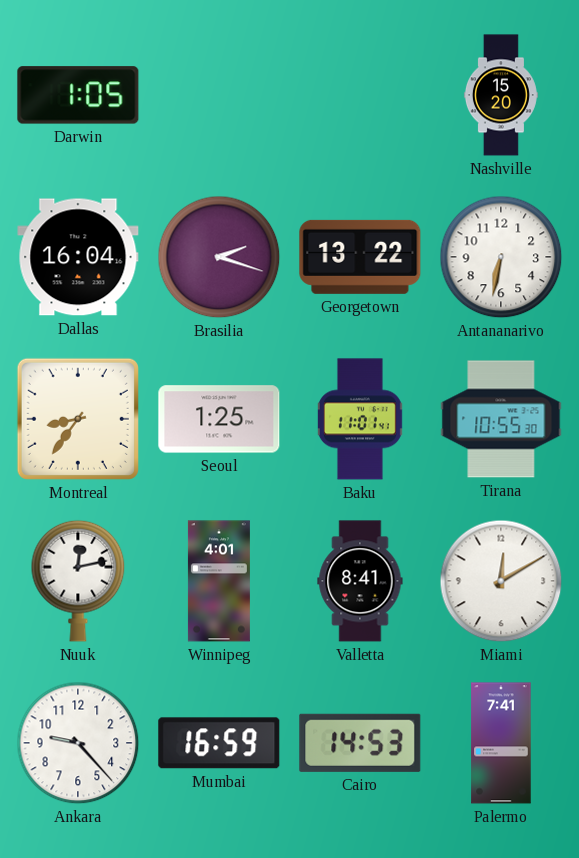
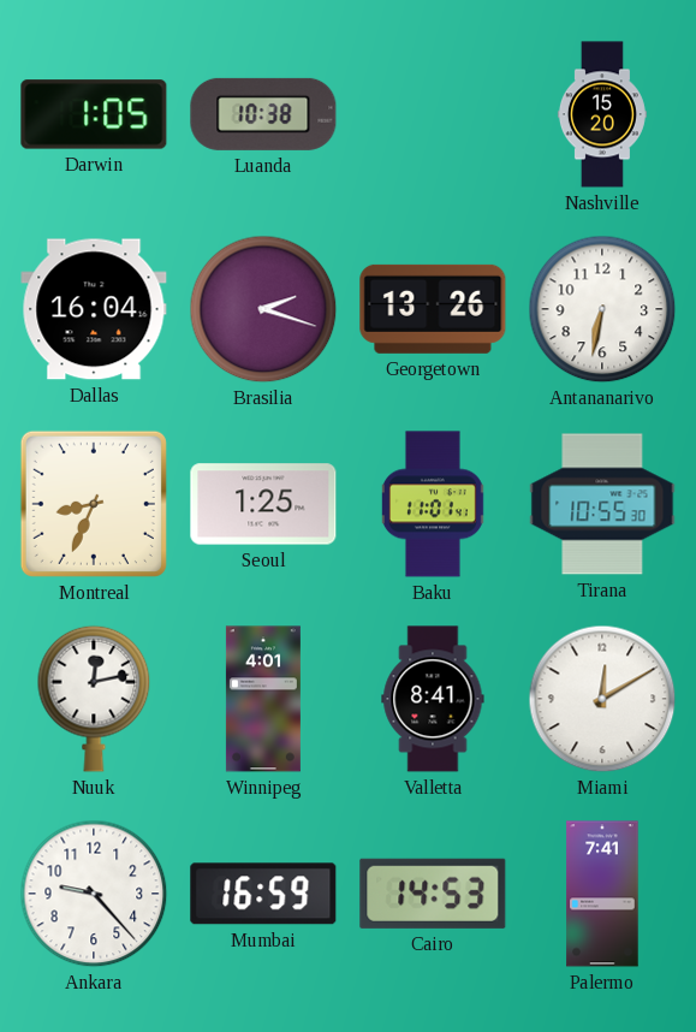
Luanda: none -> 10:38
Georgetown: 13:22 -> 13:26
Montreal: 8:36 -> 8:34
